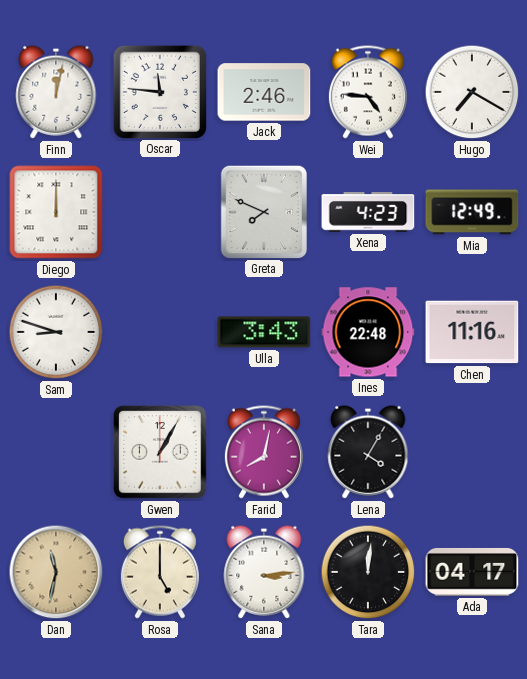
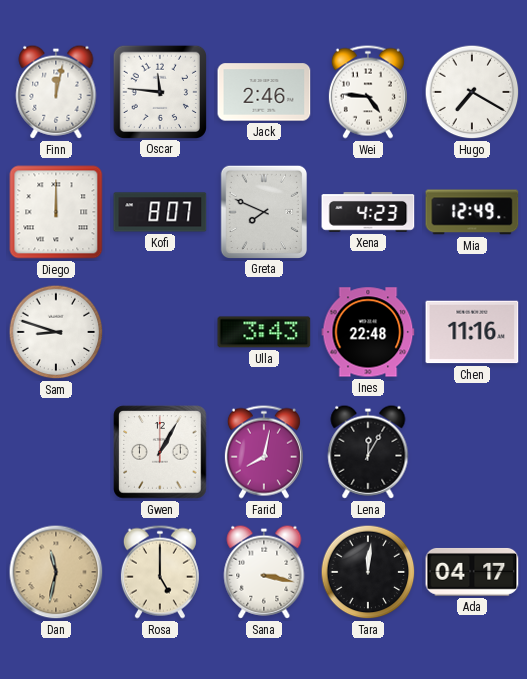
Kofi: none -> 8:07
Lena: 4:05 -> 12:05
Sana: 3:14 -> 3:17
